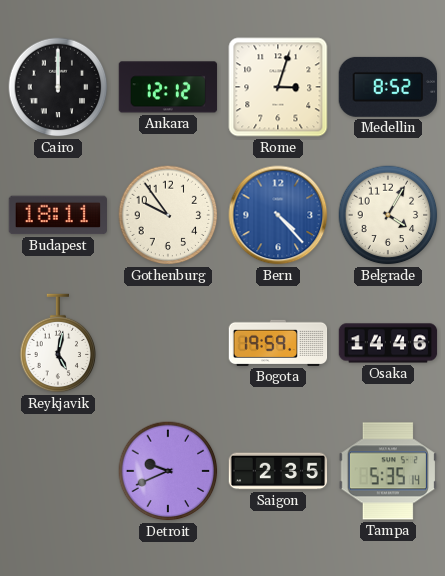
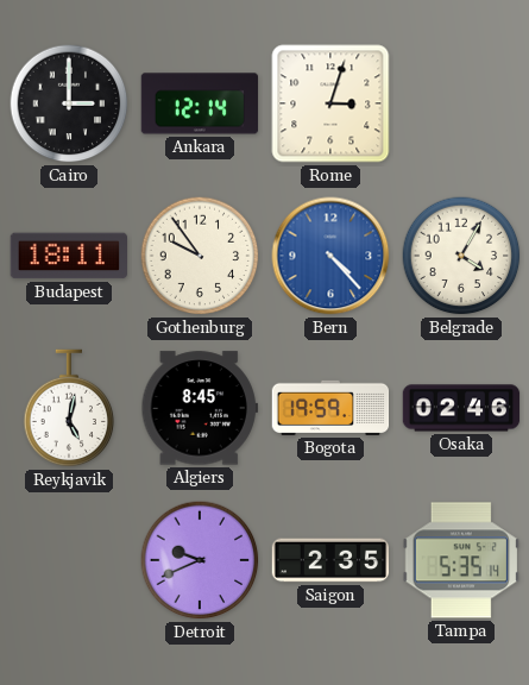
Cairo: 12:00 -> 3:00
Ankara: 12:12 -> 12:14
Medellin: 8:52 -> none
Algiers: none -> 8:45
Osaka: 14:46 -> 02:46
